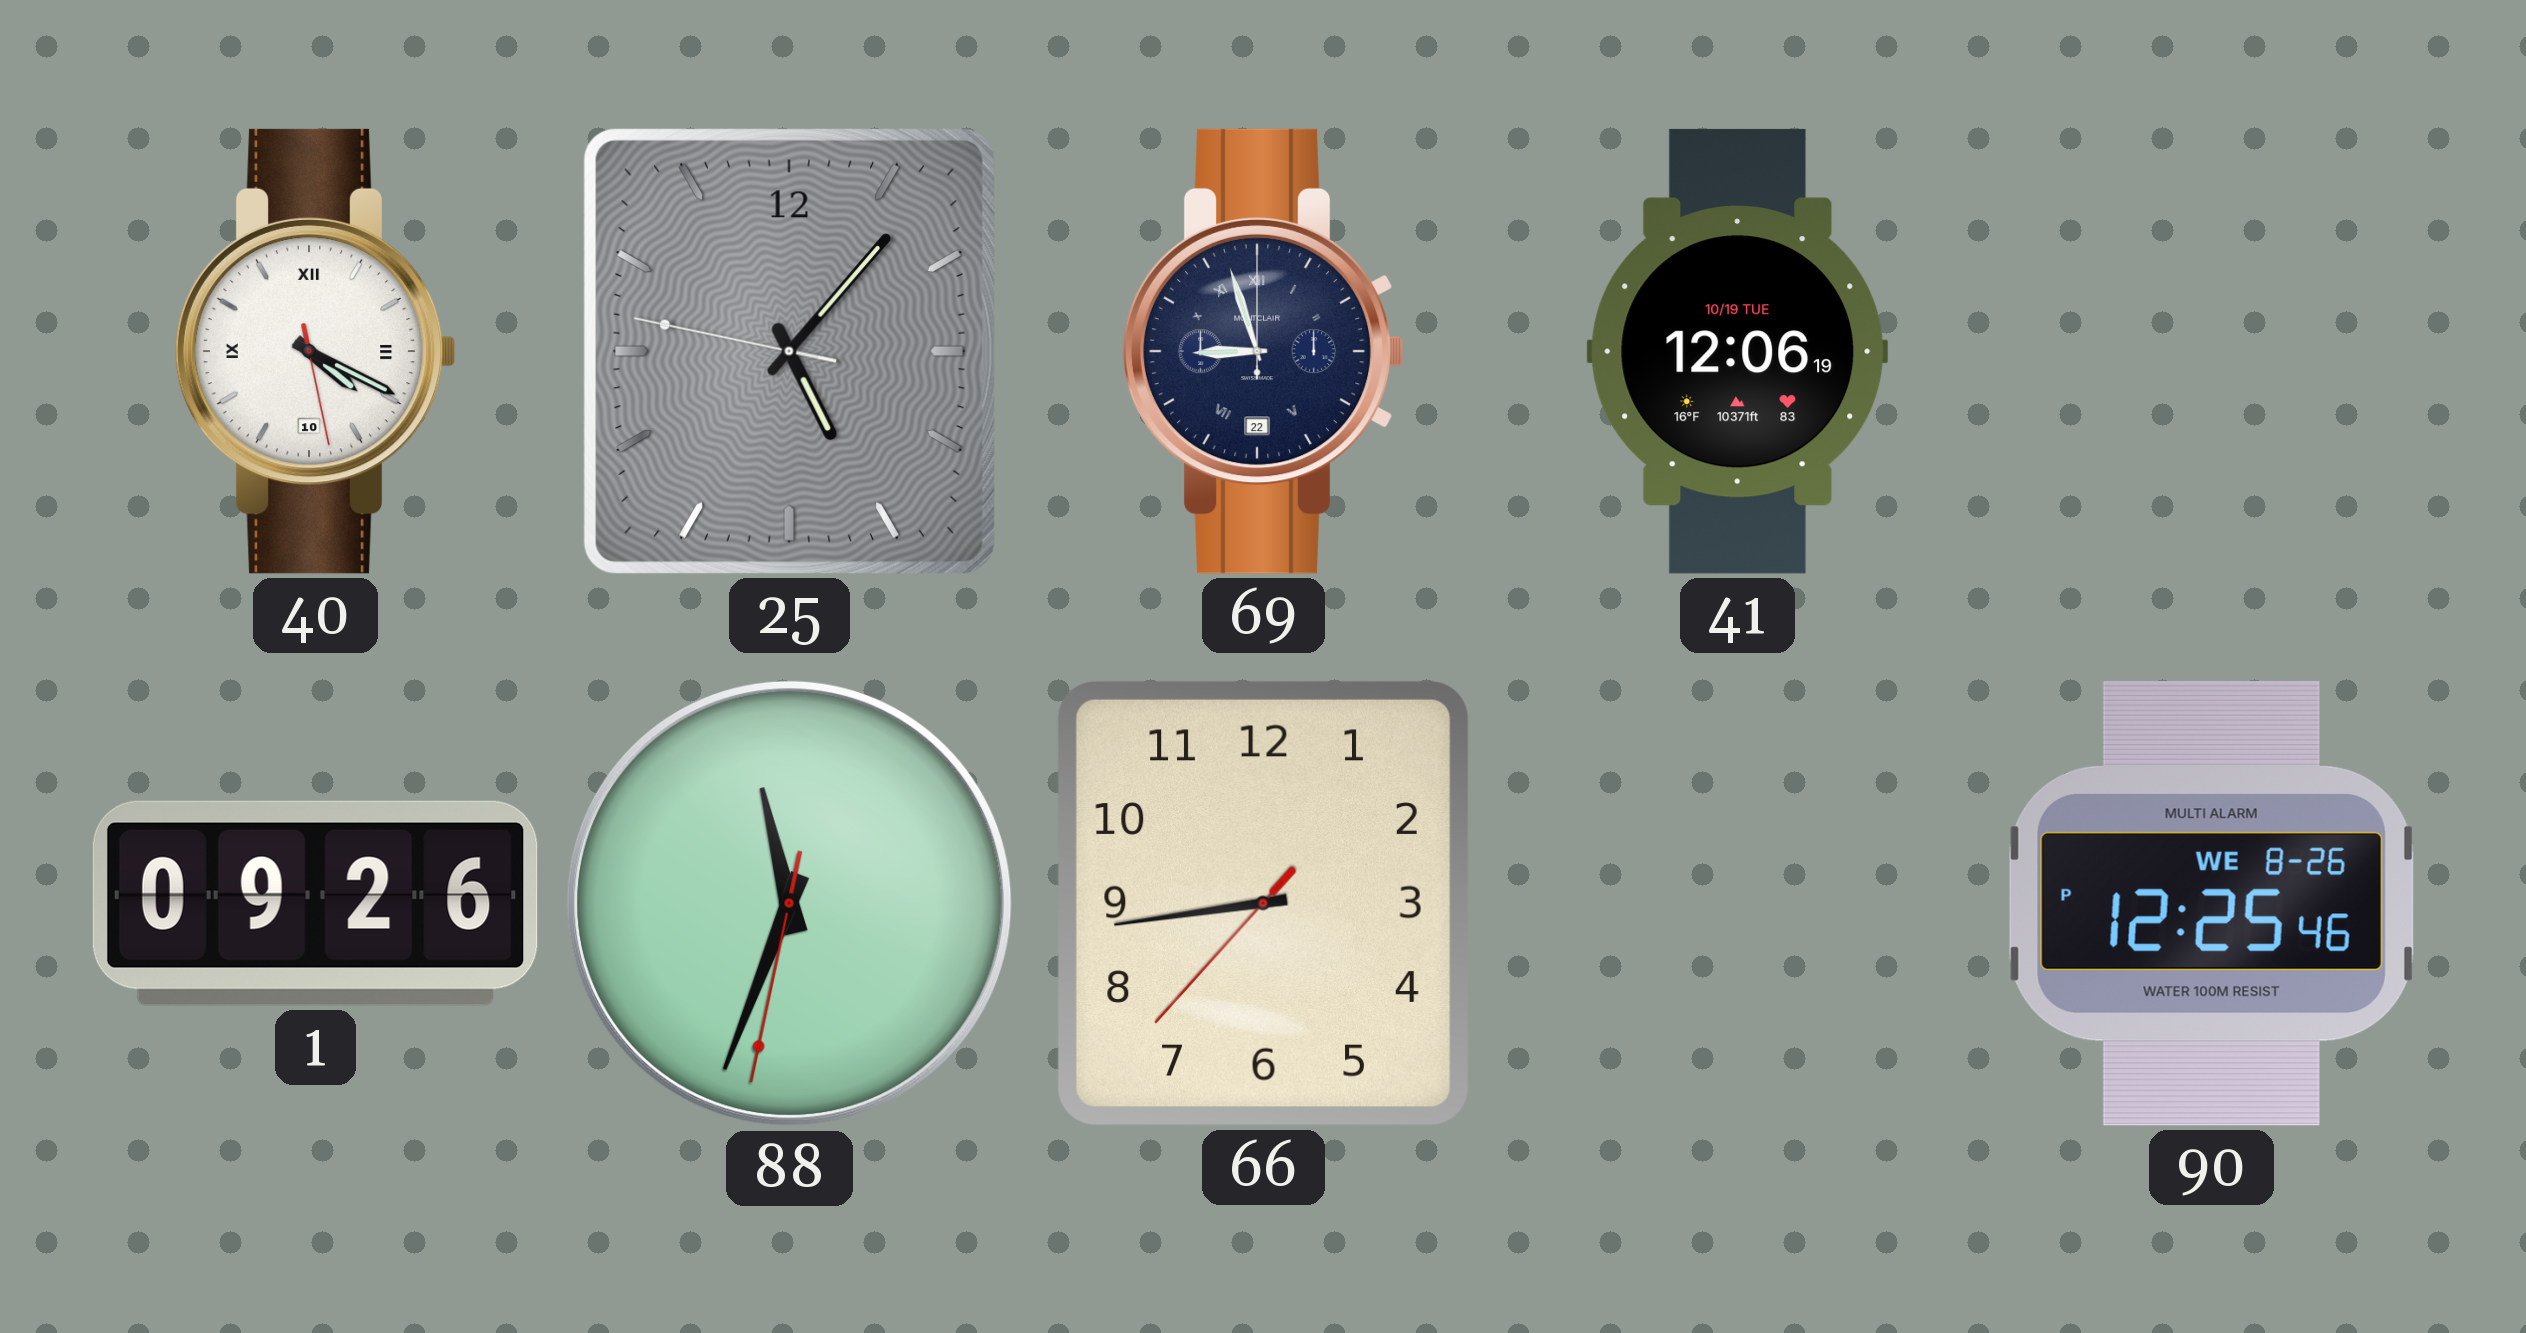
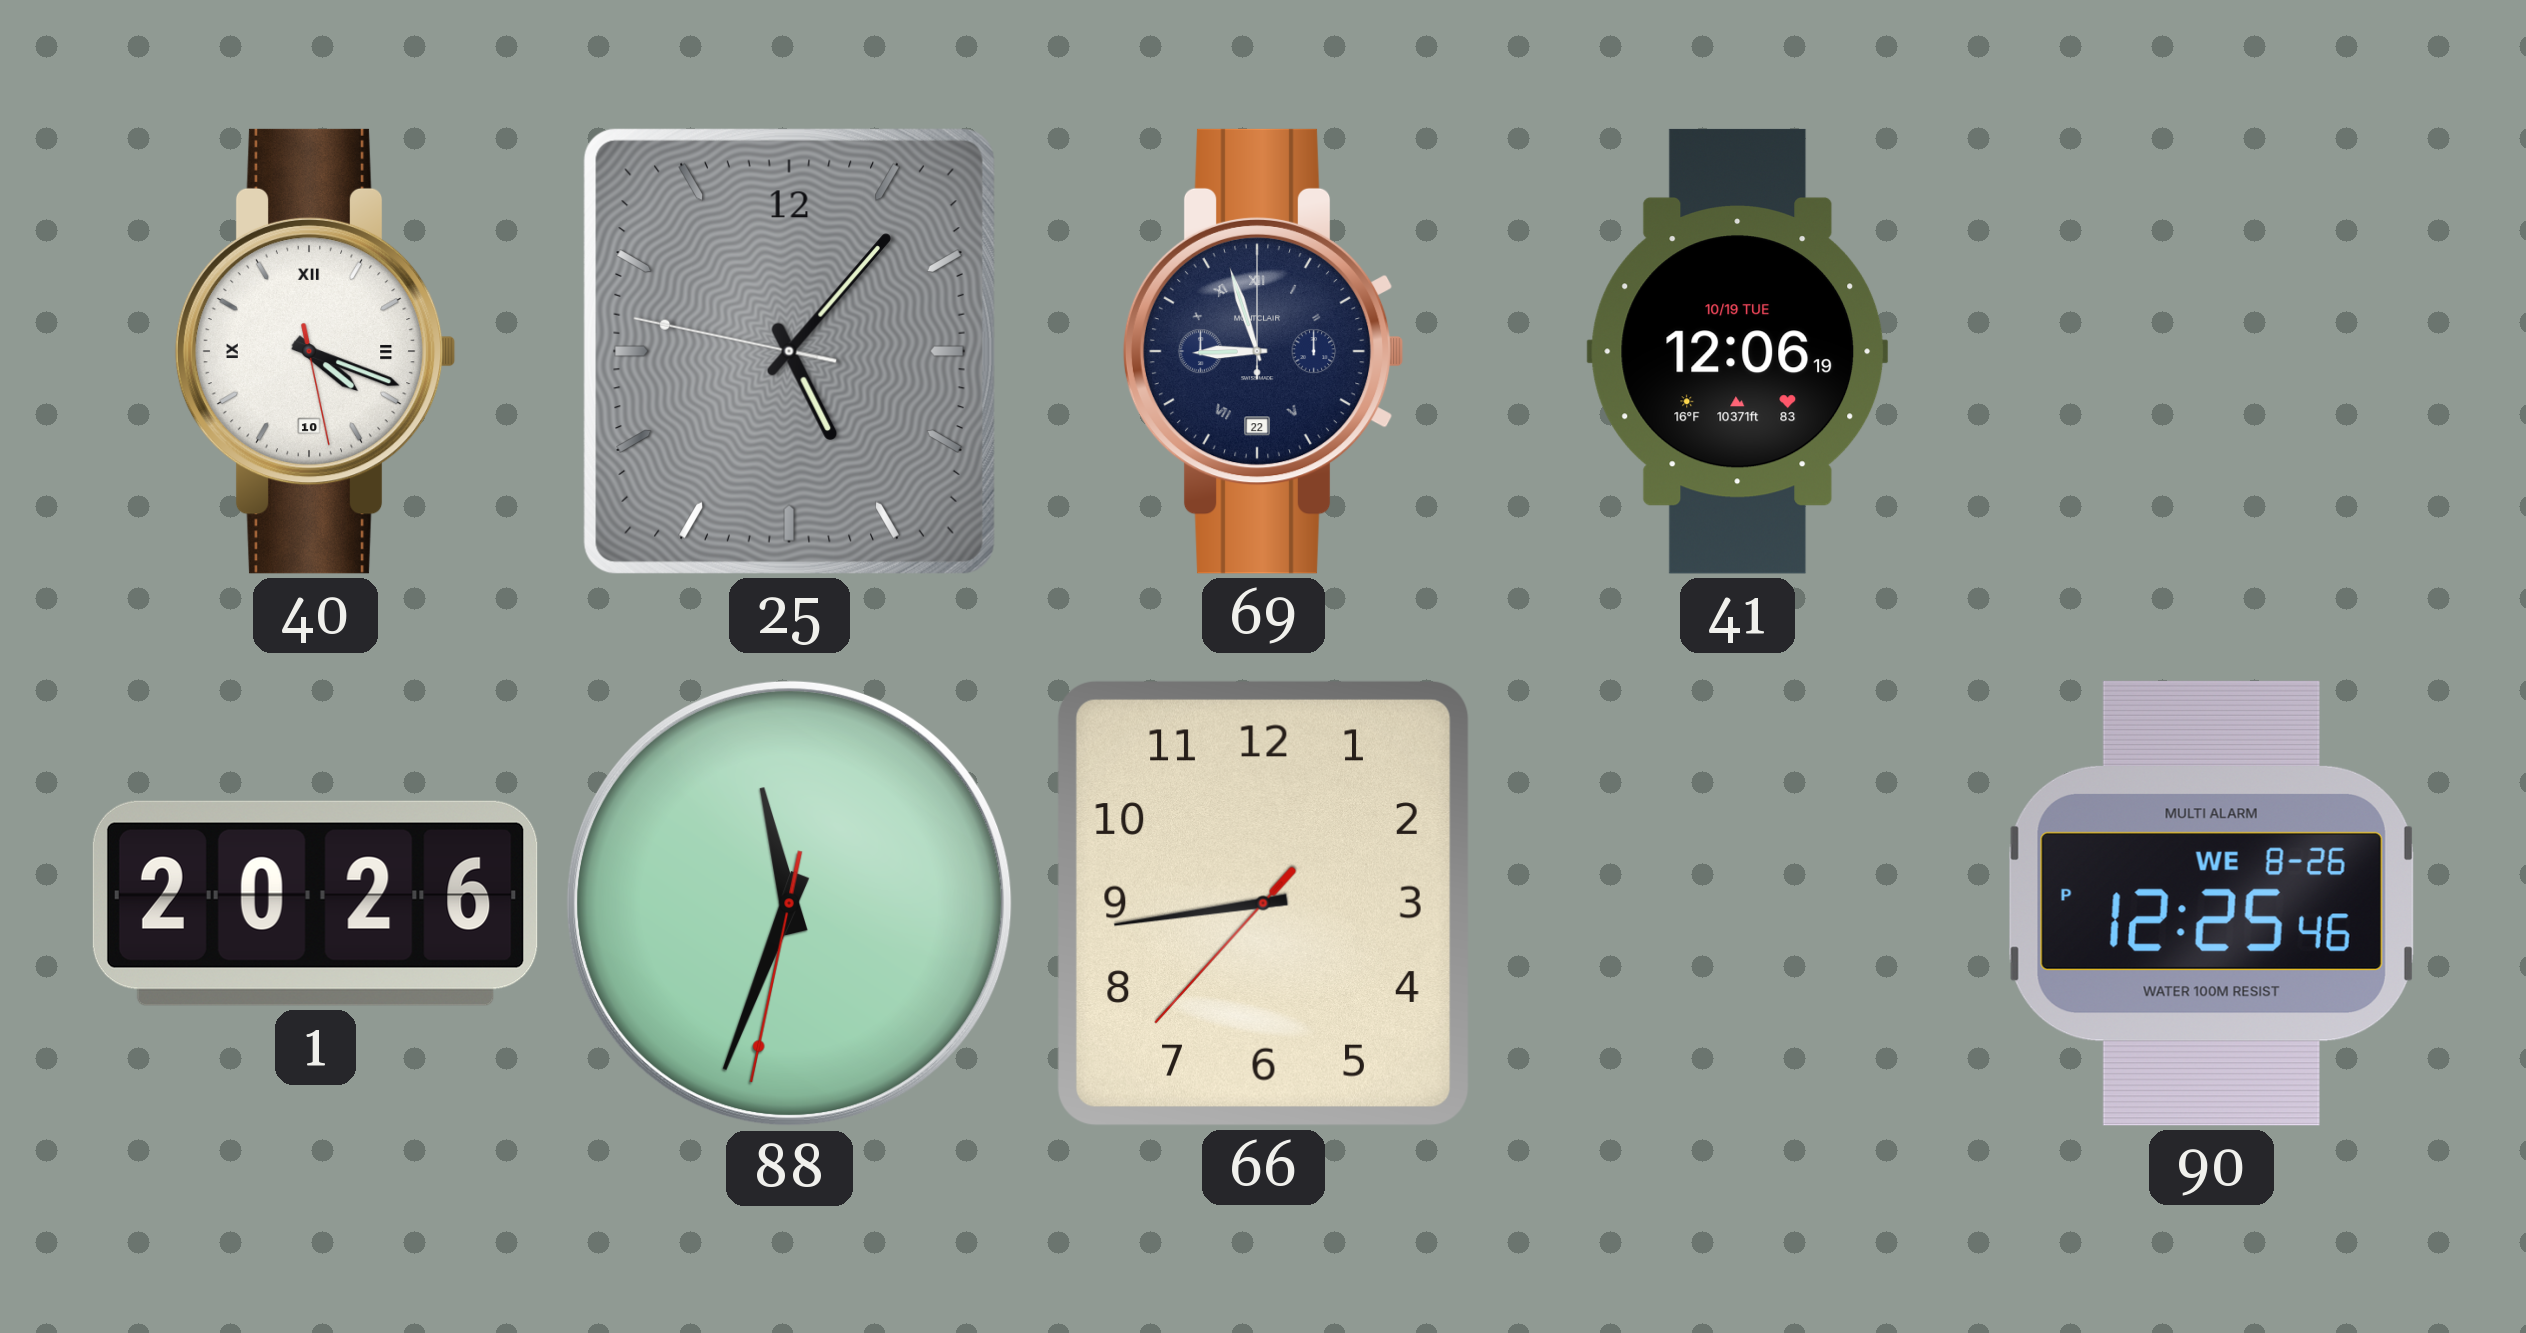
40: 4:19 -> 4:18
1: 09:26 -> 20:26
